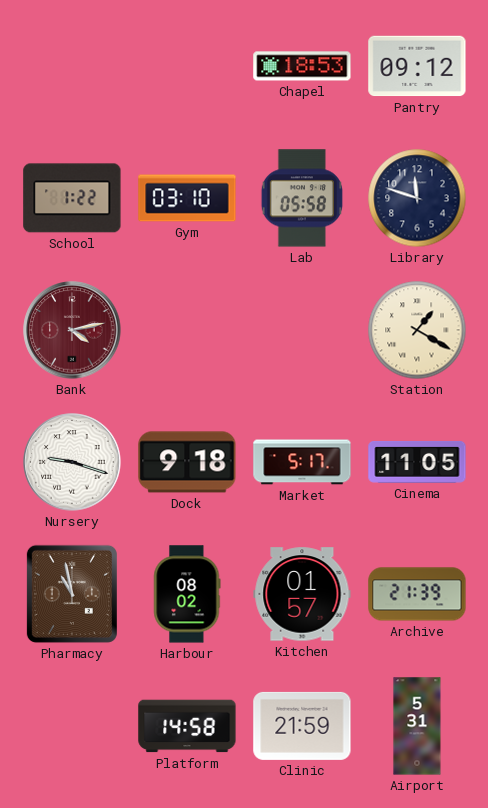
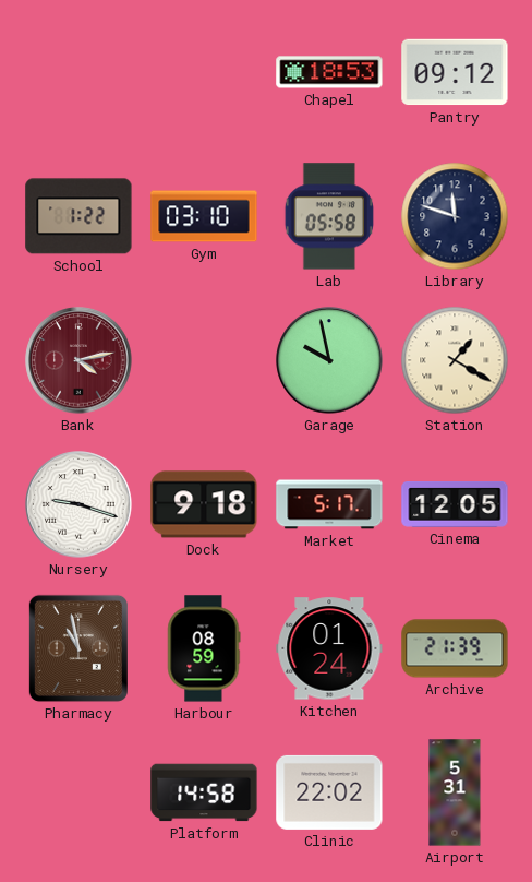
Garage: none -> 9:58
Cinema: 11:05 -> 12:05
Harbour: 08:02 -> 08:59
Kitchen: 01:57 -> 01:24
Clinic: 21:59 -> 22:02
